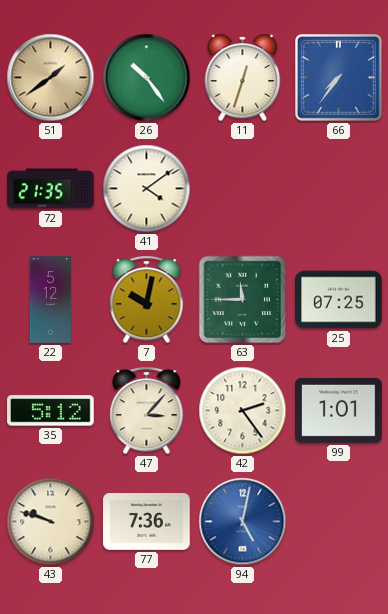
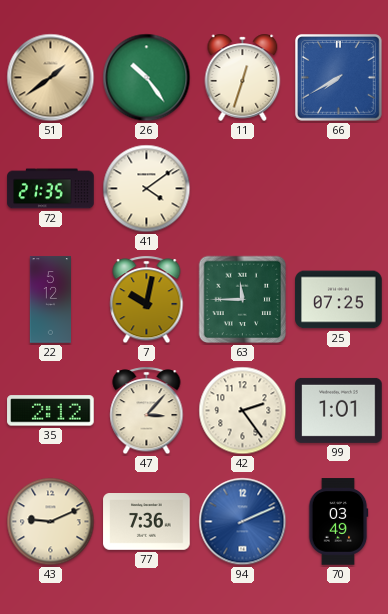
66: 7:36 -> 7:40
35: 5:12 -> 2:12
43: 9:48 -> 9:11
94: 5:02 -> 2:11
70: none -> 03:49
